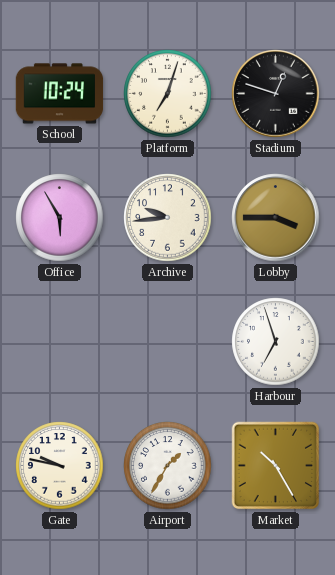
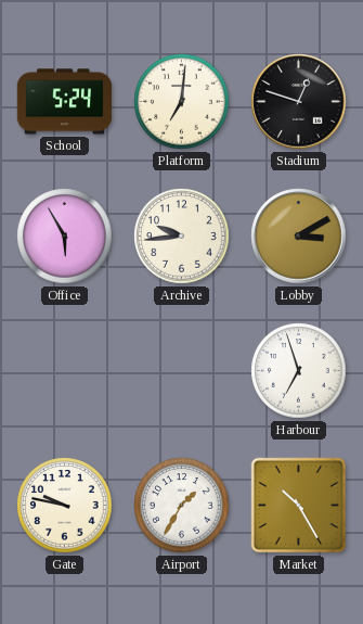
School: 10:24 -> 5:24
Platform: 7:03 -> 7:01
Lobby: 3:45 -> 3:10
